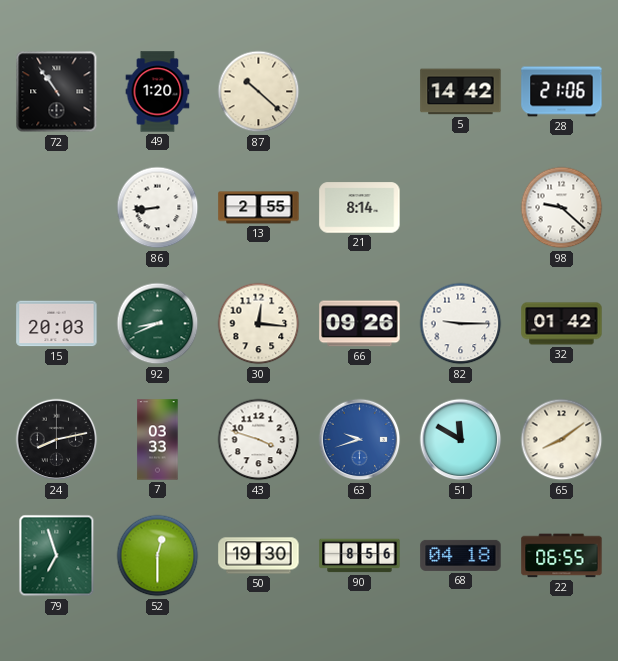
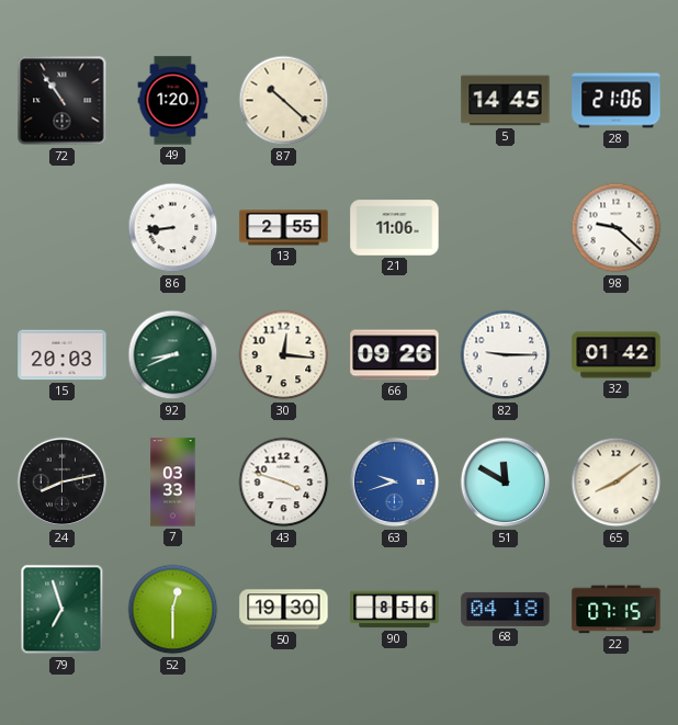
5: 14:42 -> 14:45
21: 8:14 -> 11:06
22: 06:55 -> 07:15
